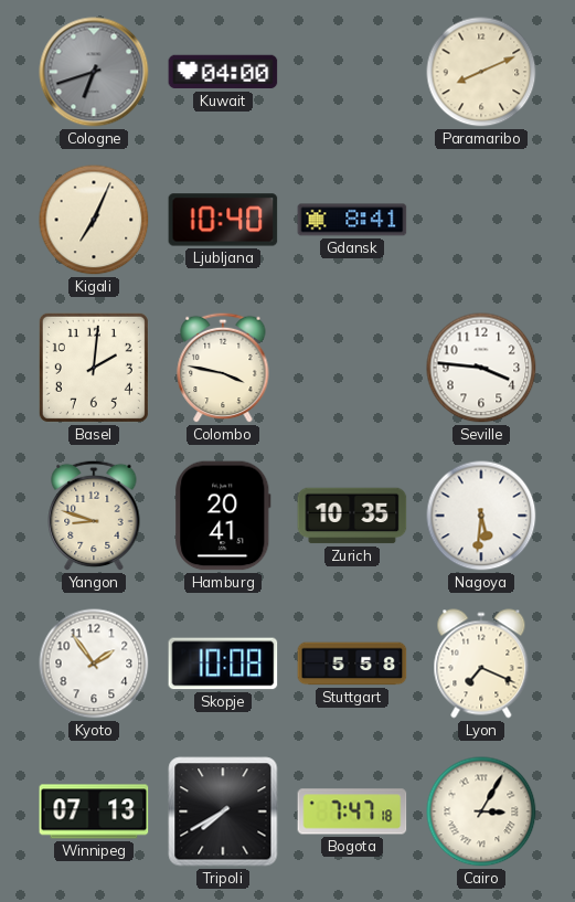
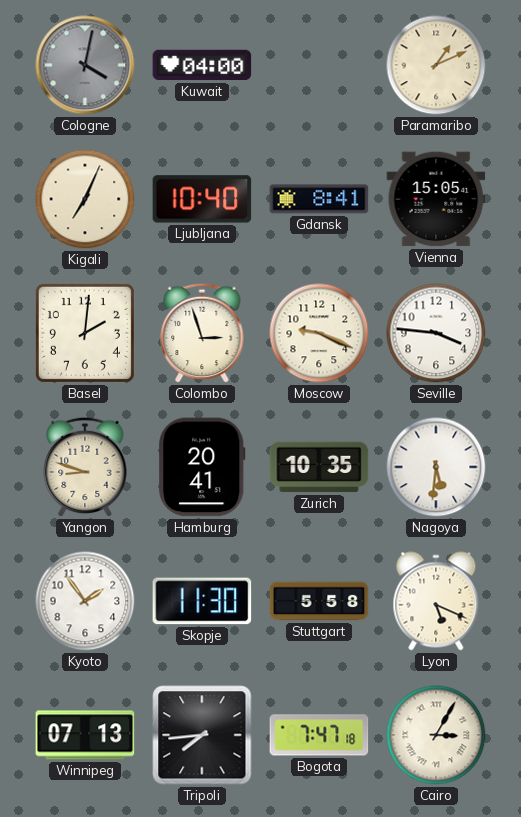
Cologne: 6:42 -> 4:02
Paramaribo: 8:11 -> 1:11
Vienna: none -> 15:05
Colombo: 3:47 -> 2:57
Moscow: none -> 9:19
Skopje: 10:08 -> 11:30
Lyon: 7:19 -> 5:19
Tripoli: 7:40 -> 7:44
